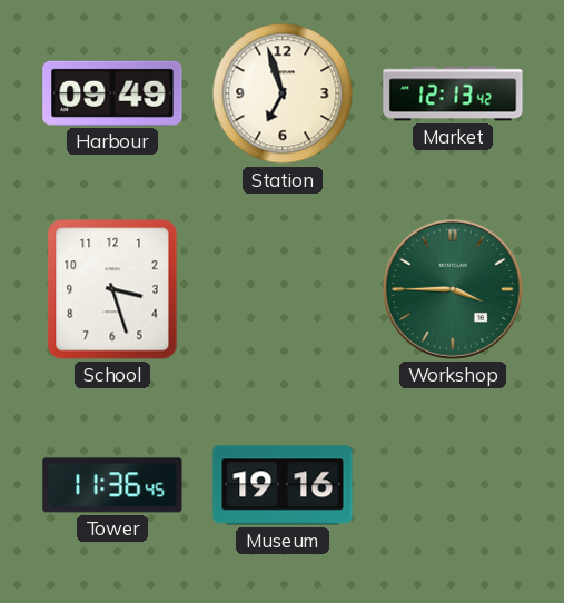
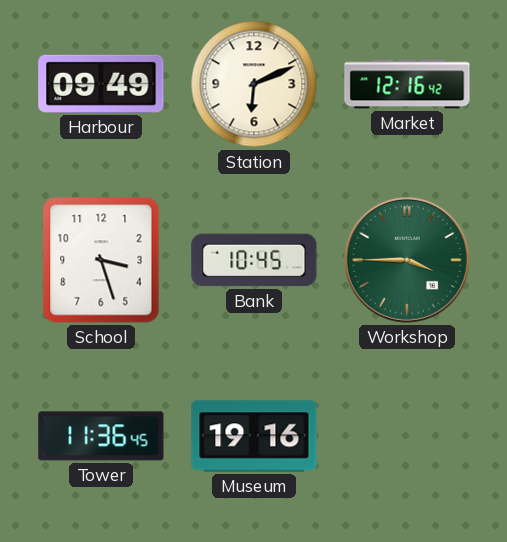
Station: 6:57 -> 6:11
Market: 12:13 -> 12:16
Bank: none -> 10:45
